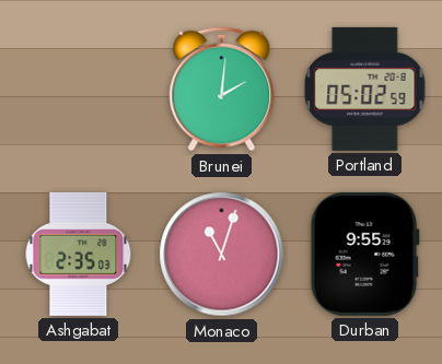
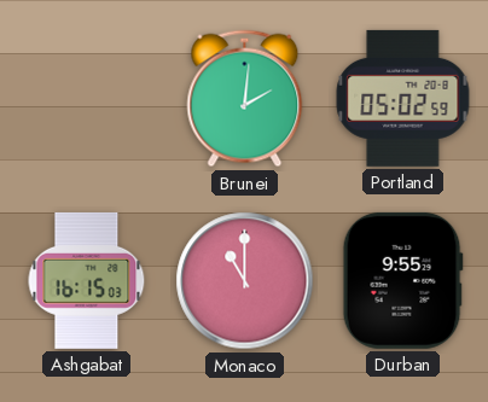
Ashgabat: 2:35 -> 16:15
Monaco: 11:03 -> 11:00
